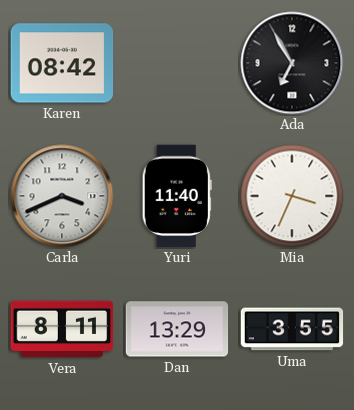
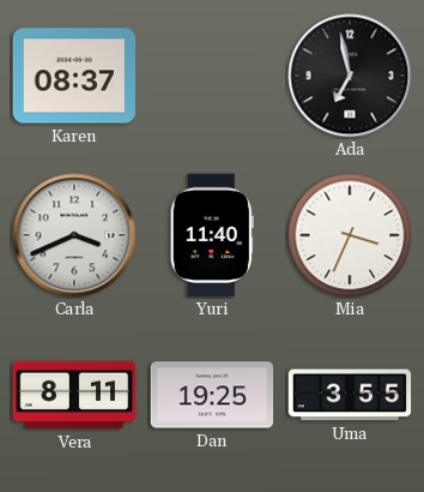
Karen: 08:42 -> 08:37
Ada: 6:55 -> 6:58
Dan: 13:29 -> 19:25
